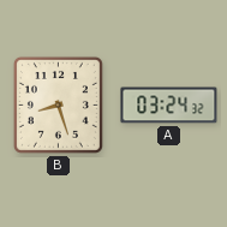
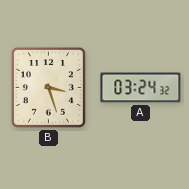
B: 8:27 -> 3:27
